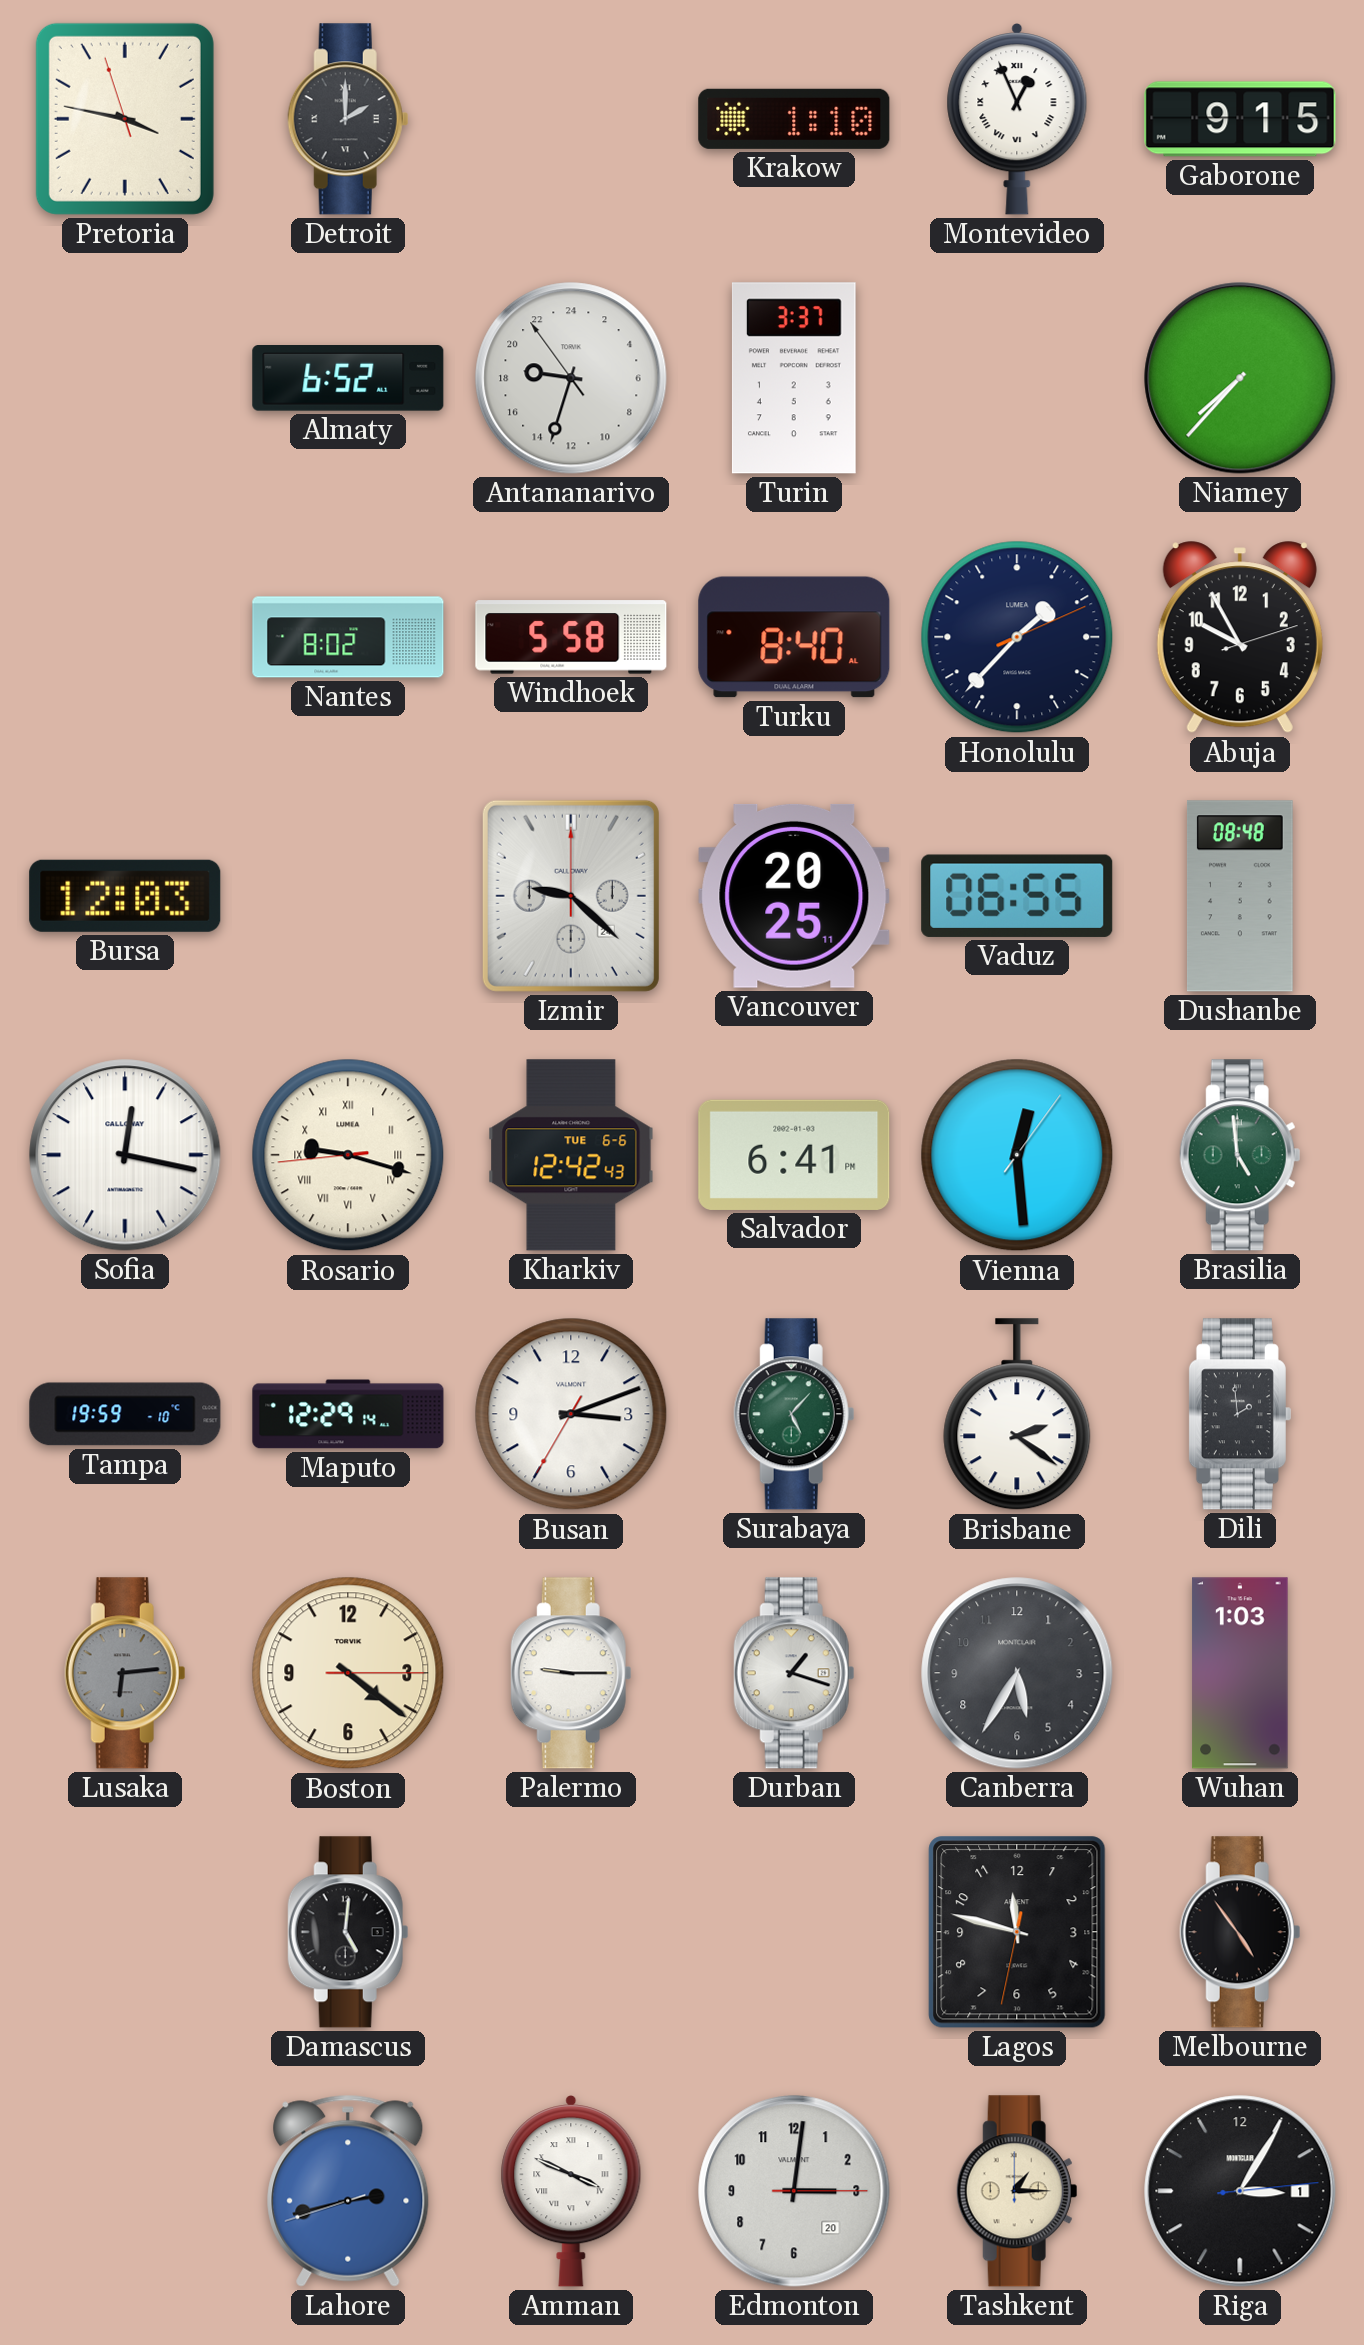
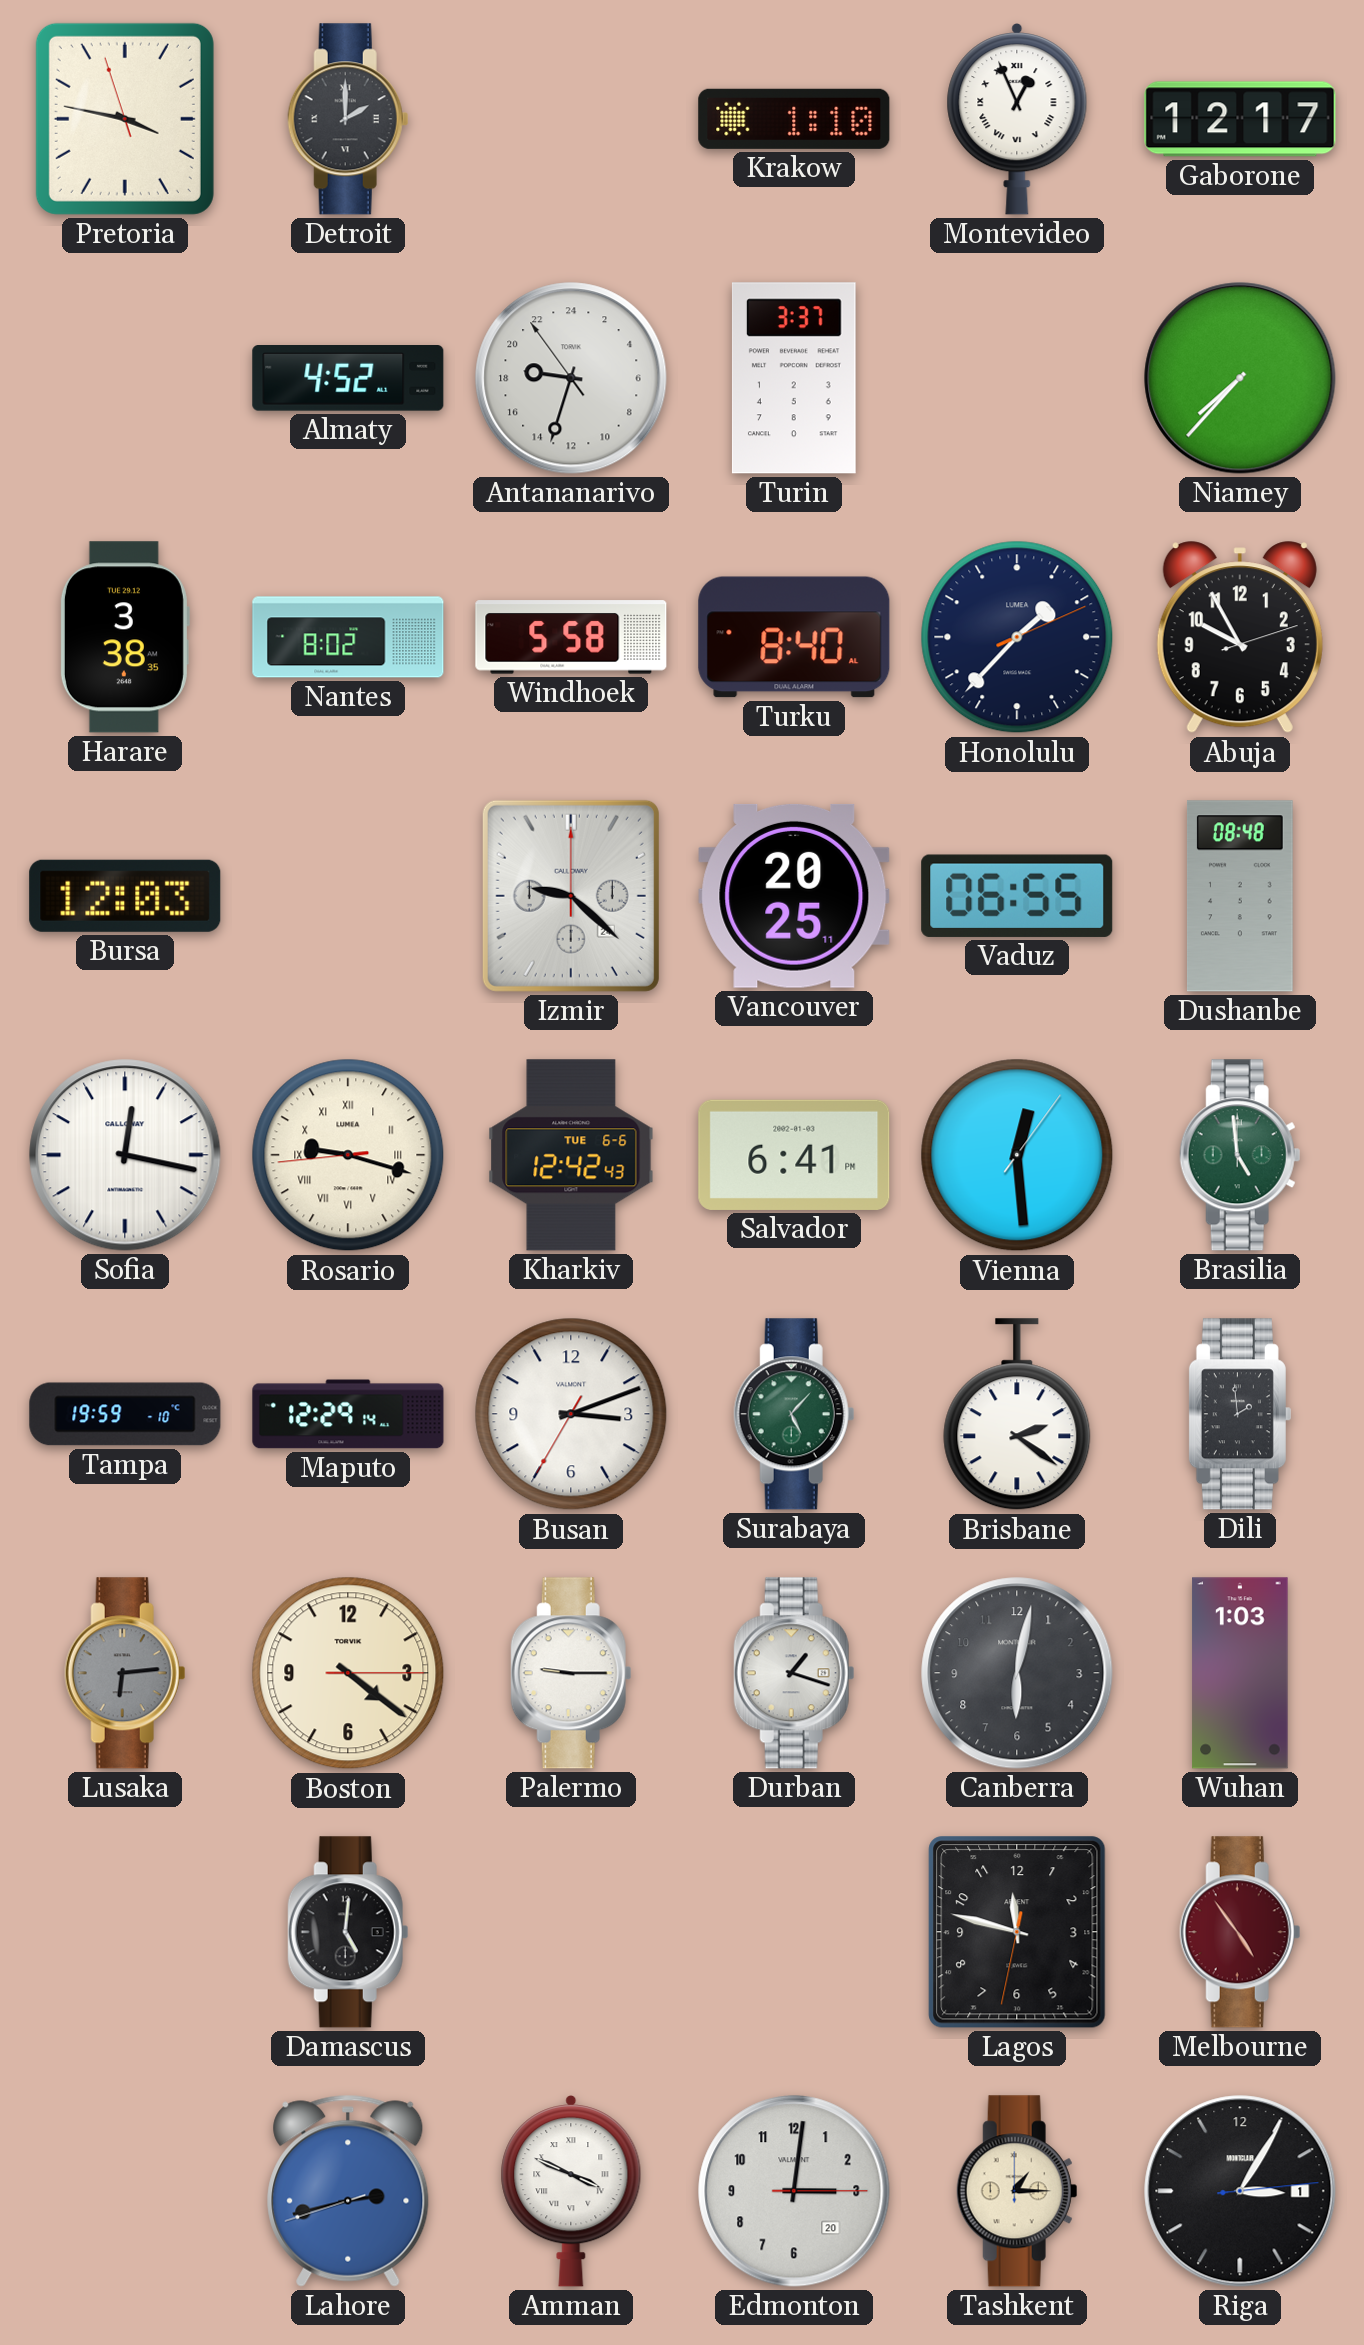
Gaborone: 9:15 -> 12:17
Almaty: 6:52 -> 4:52
Harare: none -> 3:38
Canberra: 5:35 -> 6:02
Melbourne dial: black -> burgundy
